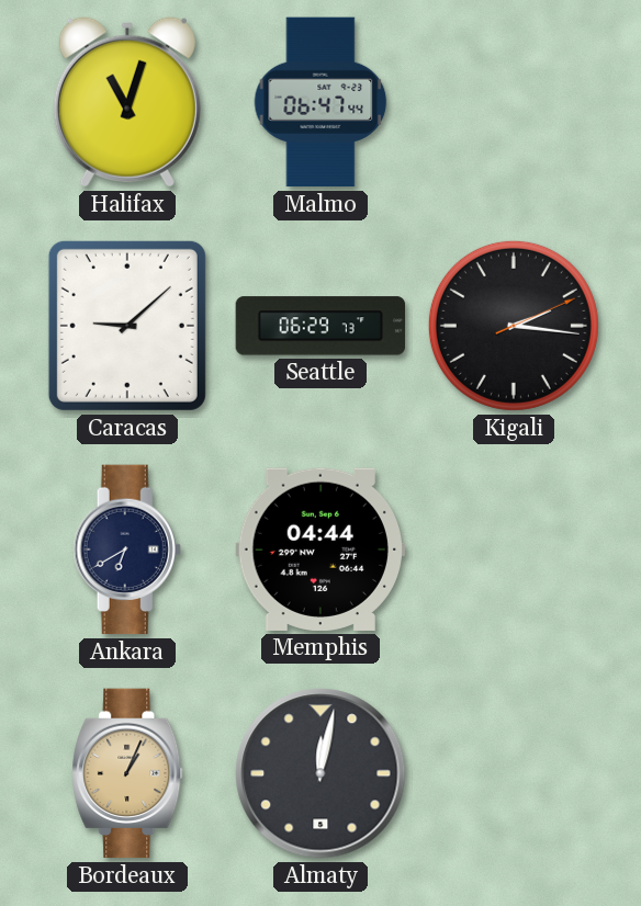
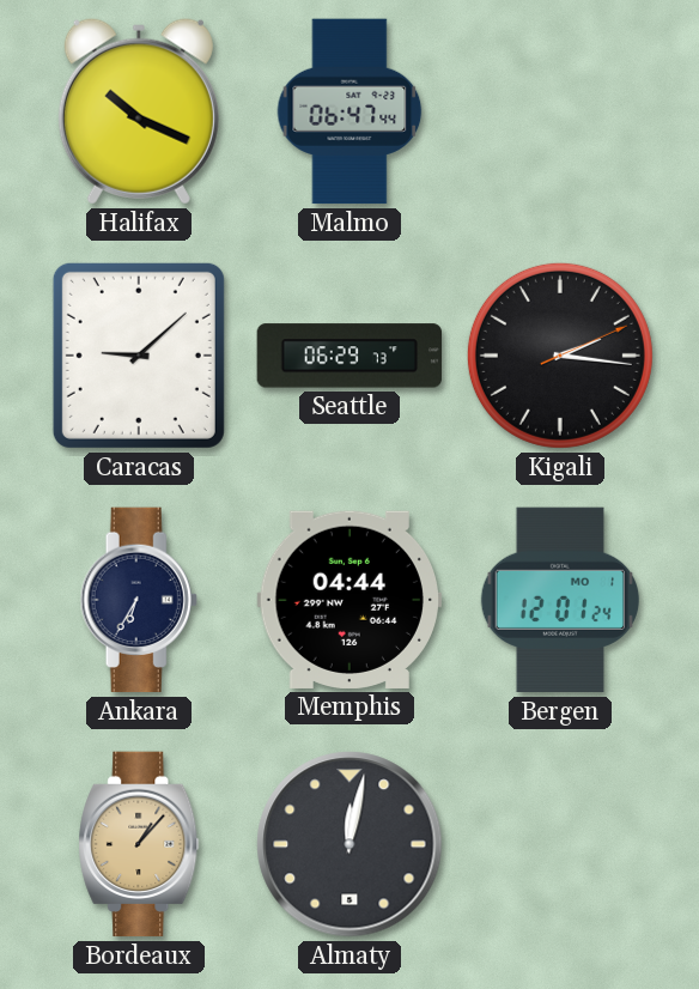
Halifax: 11:03 -> 10:19
Ankara: 6:40 -> 6:35
Bergen: none -> 12:01
Bordeaux: 1:04 -> 1:07
